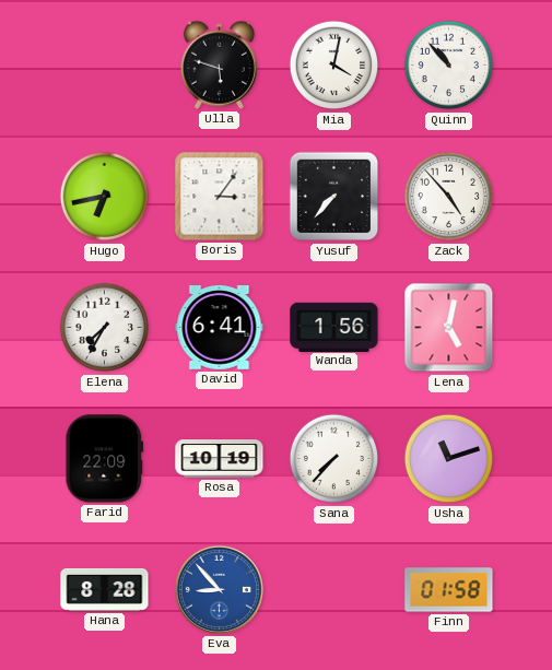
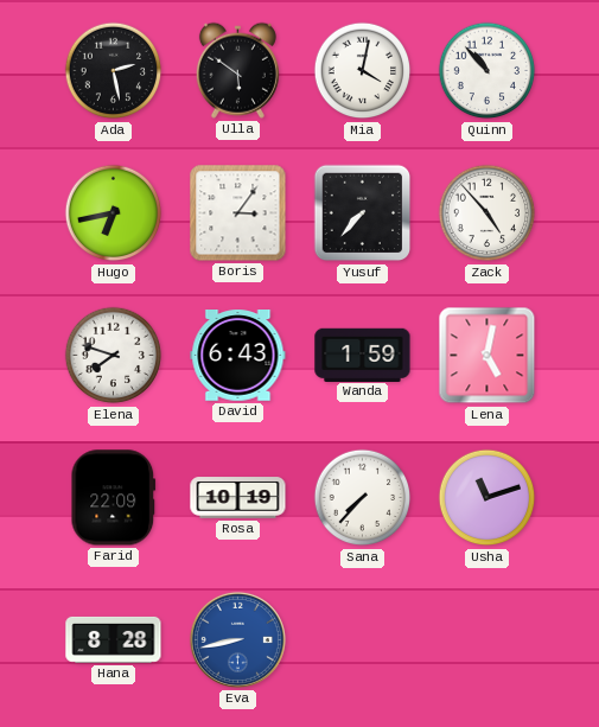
Ada: none -> 2:28
Ulla: 5:48 -> 5:51
Elena: 7:35 -> 7:48
David: 6:41 -> 6:43
Wanda: 1:56 -> 1:59
Eva: 8:53 -> 8:43
Finn: 01:58 -> none
